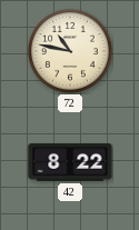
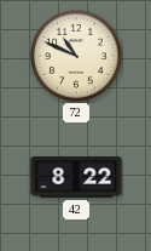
72: 10:47 -> 10:49
